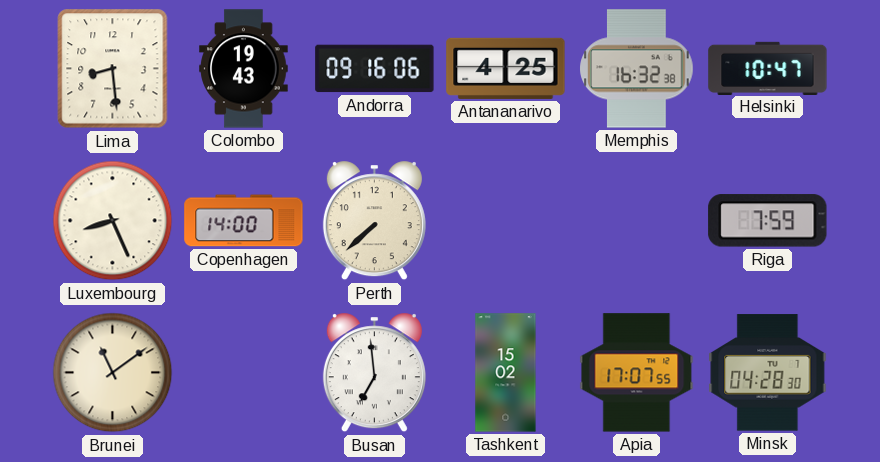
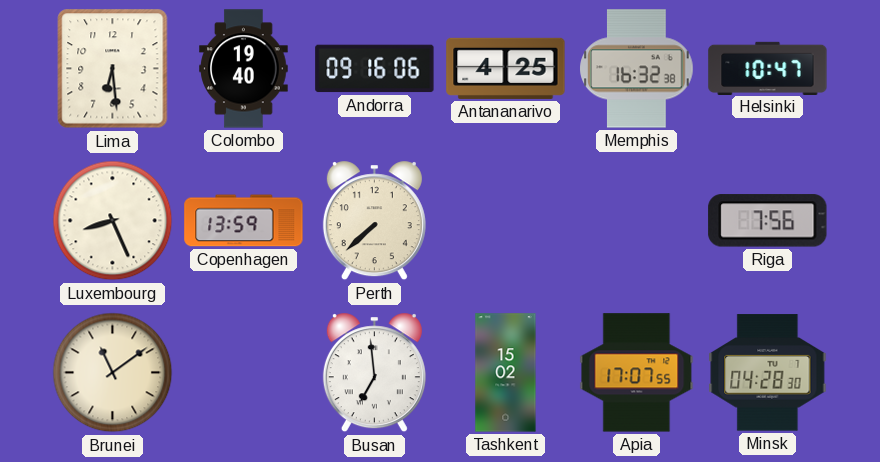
Lima: 8:29 -> 6:29
Colombo: 19:43 -> 19:40
Copenhagen: 14:00 -> 13:59
Riga: 7:59 -> 7:56
